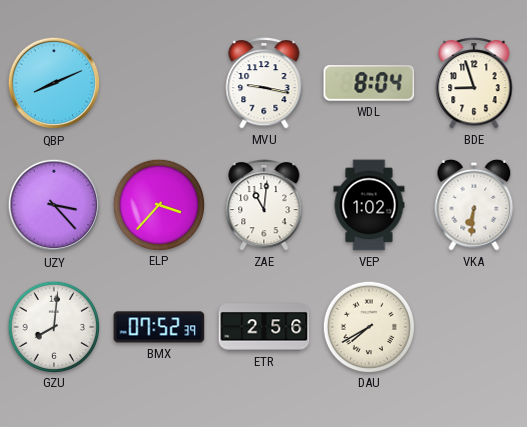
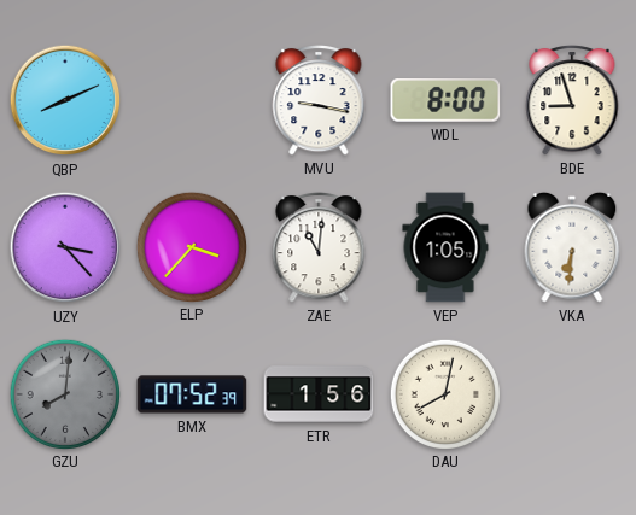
WDL: 8:04 -> 8:00
VEP: 1:02 -> 1:05
GZU dial: white -> grey
ETR: 2:56 -> 1:56
DAU: 7:40 -> 8:02
